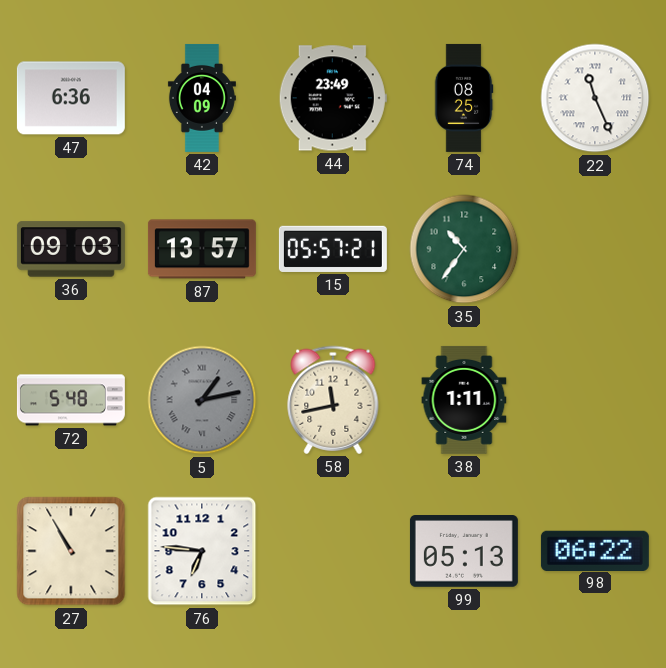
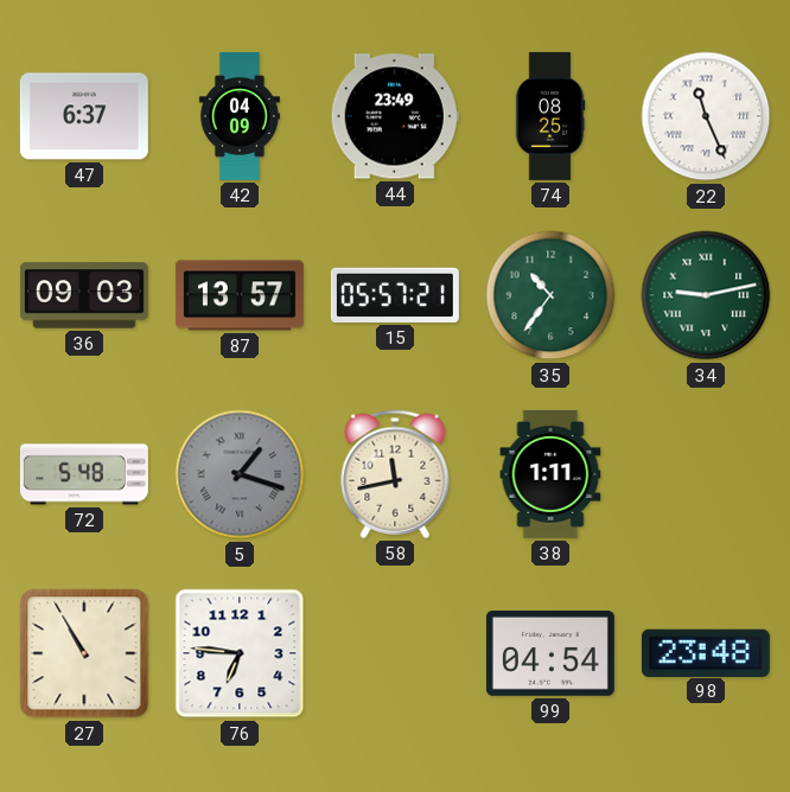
47: 6:36 -> 6:37
34: none -> 9:13
5: 1:13 -> 1:18
99: 05:13 -> 04:54
98: 06:22 -> 23:48
